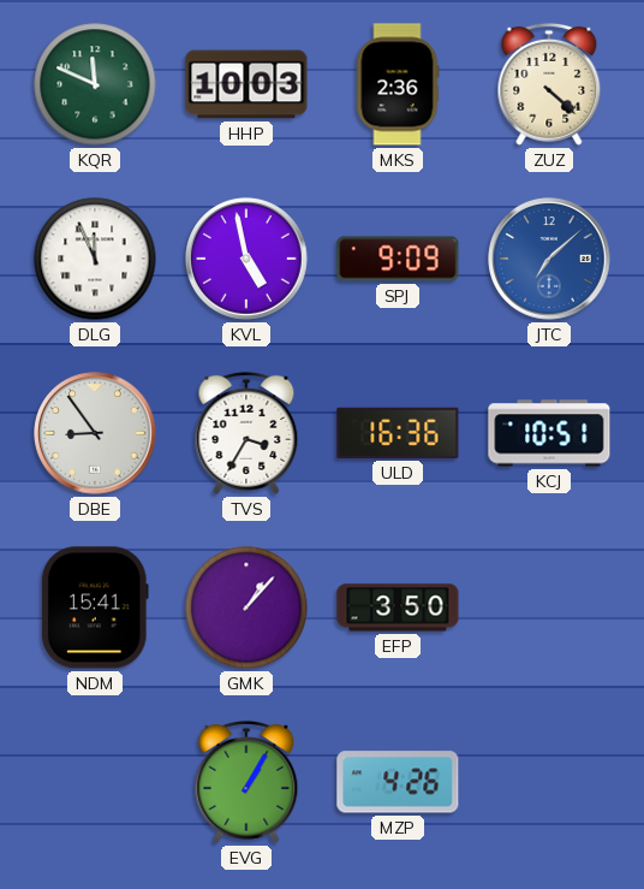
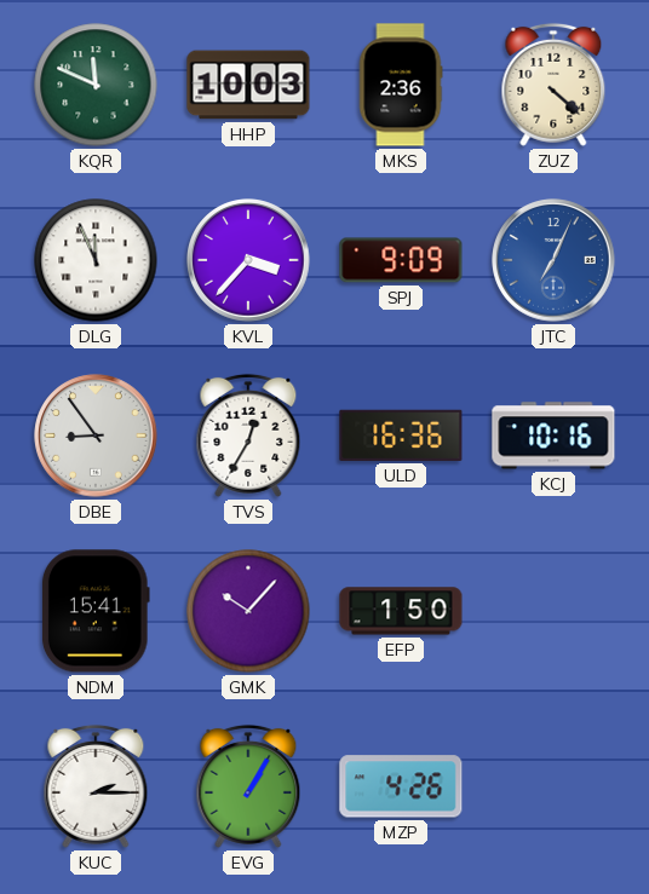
KVL: 4:58 -> 3:37
JTC: 7:08 -> 7:04
TVS: 3:35 -> 12:35
KCJ: 10:51 -> 10:16
GMK: 1:07 -> 10:07
EFP: 3:50 -> 1:50
KUC: none -> 2:15
